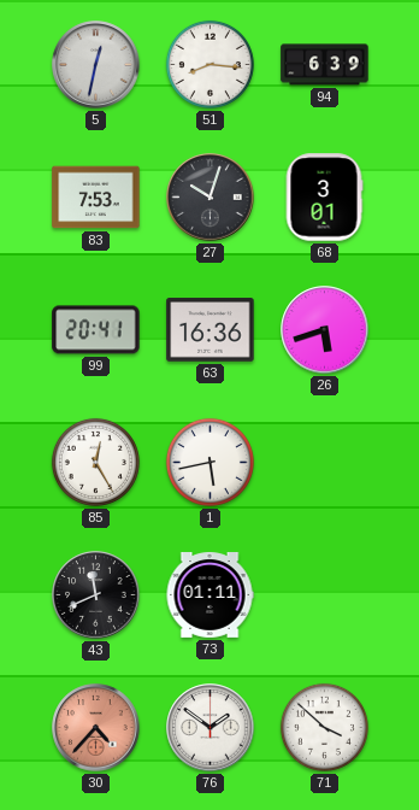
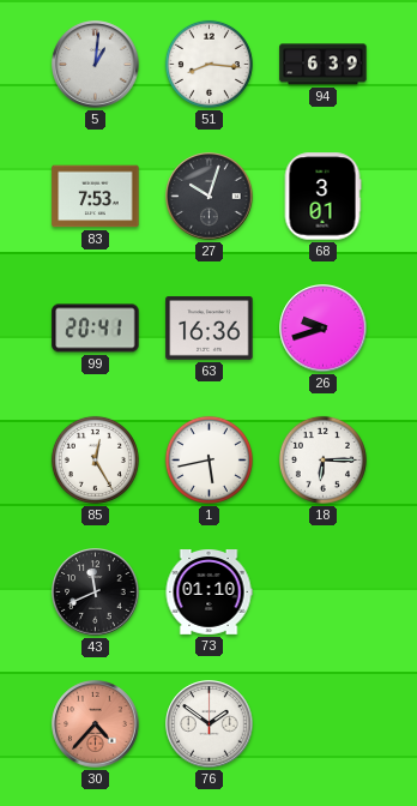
5: 12:32 -> 1:01
26: 5:42 -> 9:42
18: none -> 6:15
73: 01:11 -> 01:10
71: 3:52 -> none
